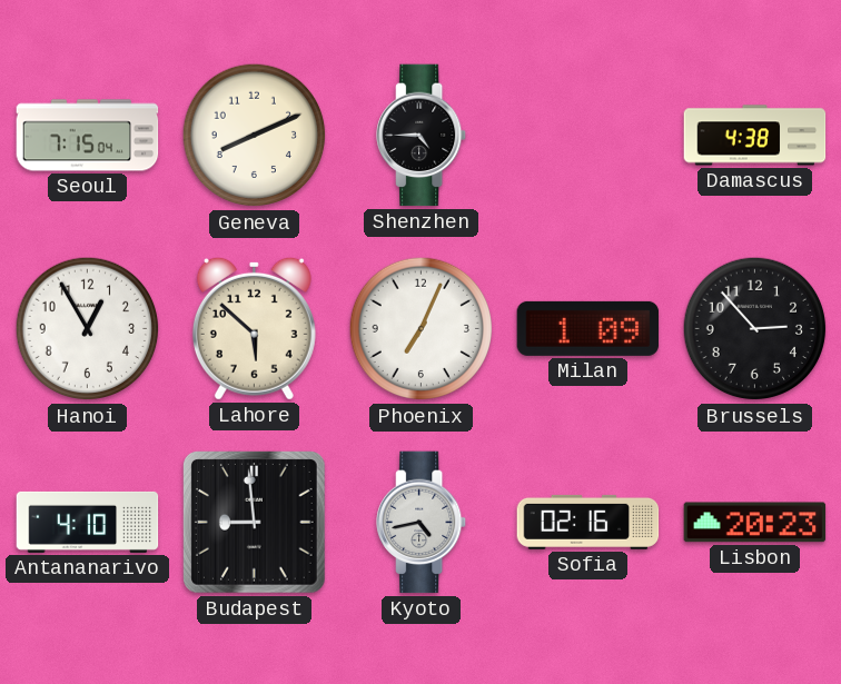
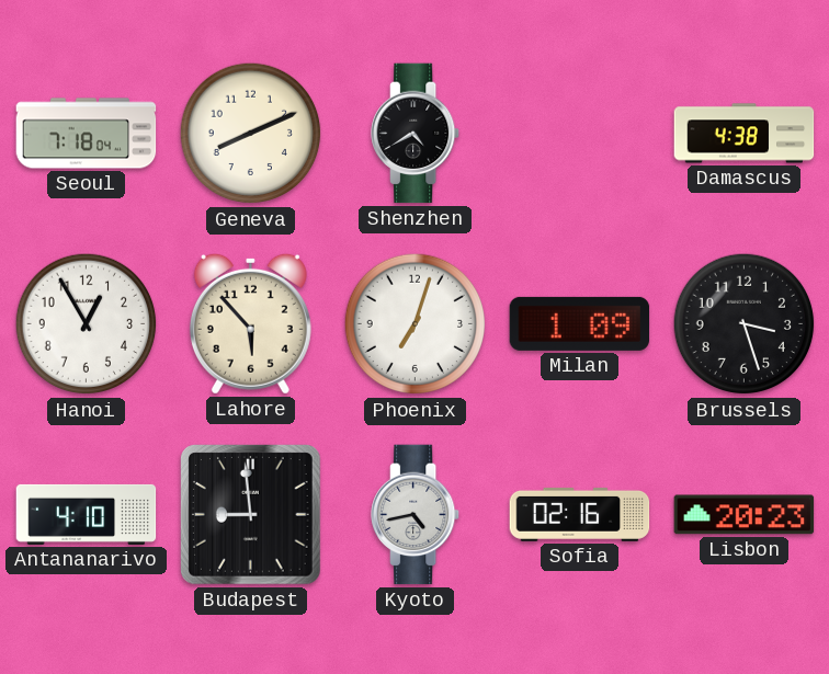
Seoul: 7:15 -> 7:18
Shenzhen: 4:45 -> 4:40
Lahore: 5:52 -> 5:53
Phoenix: 7:04 -> 7:03
Brussels: 2:53 -> 3:27
